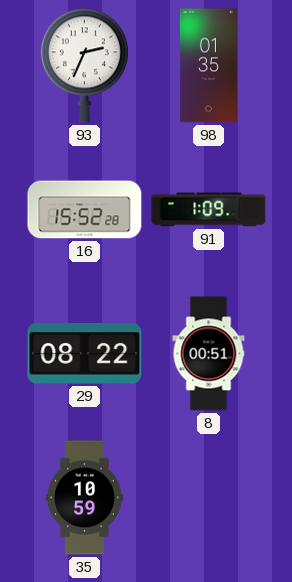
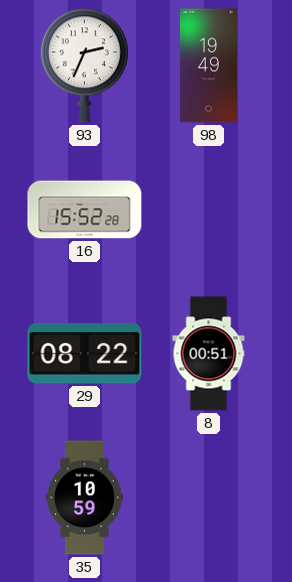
98: 01:35 -> 19:49
91: 1:09 -> none
